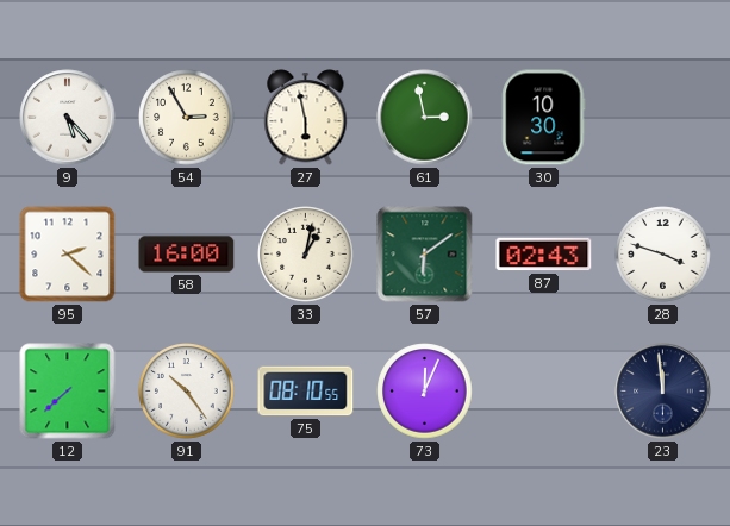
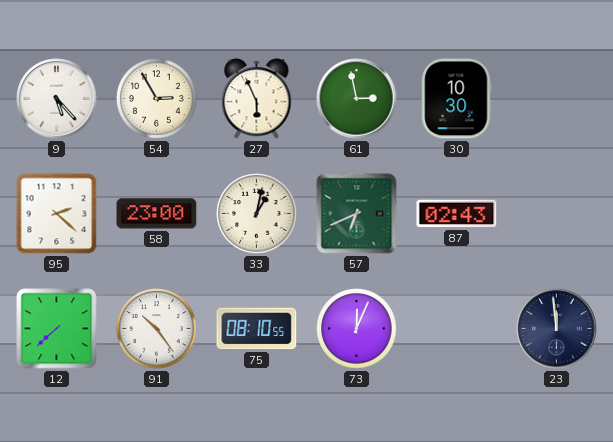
27: 5:58 -> 5:56
58: 16:00 -> 23:00
57: 6:09 -> 6:41
28: 3:48 -> none
